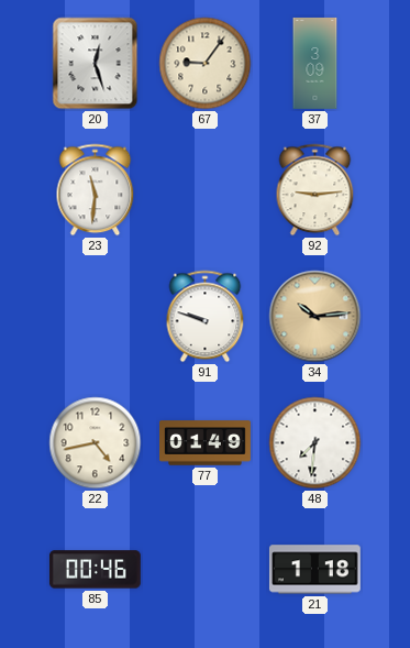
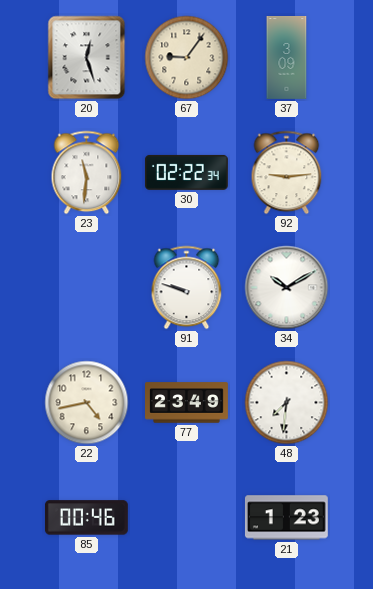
30: none -> 02:22
34: 10:14 -> 10:10
34 dial: champagne -> white
77: 01:49 -> 23:49
21: 1:18 -> 1:23
